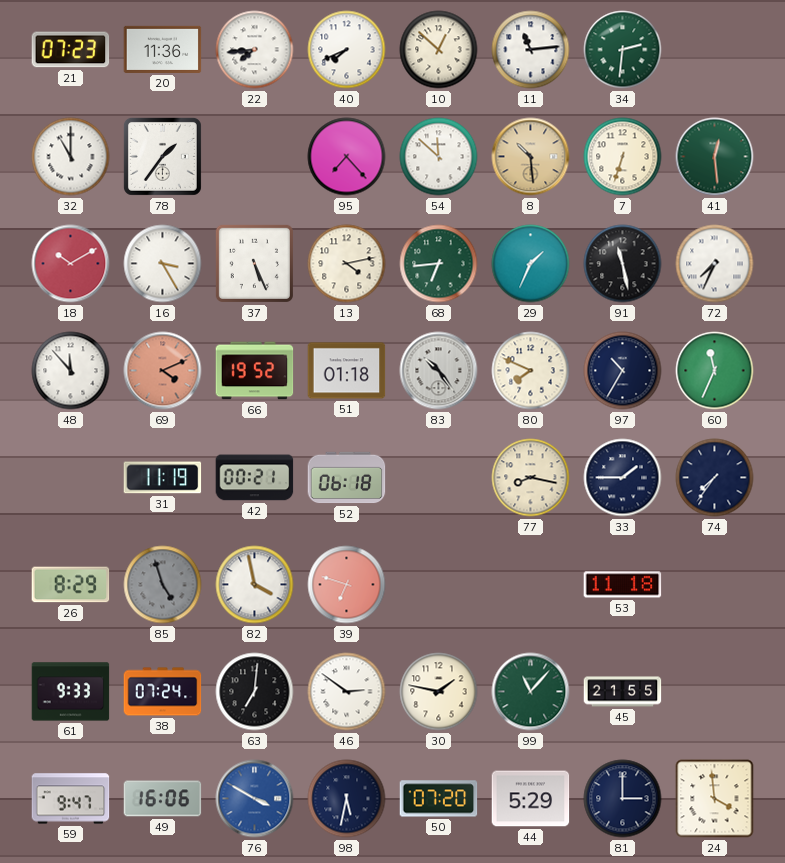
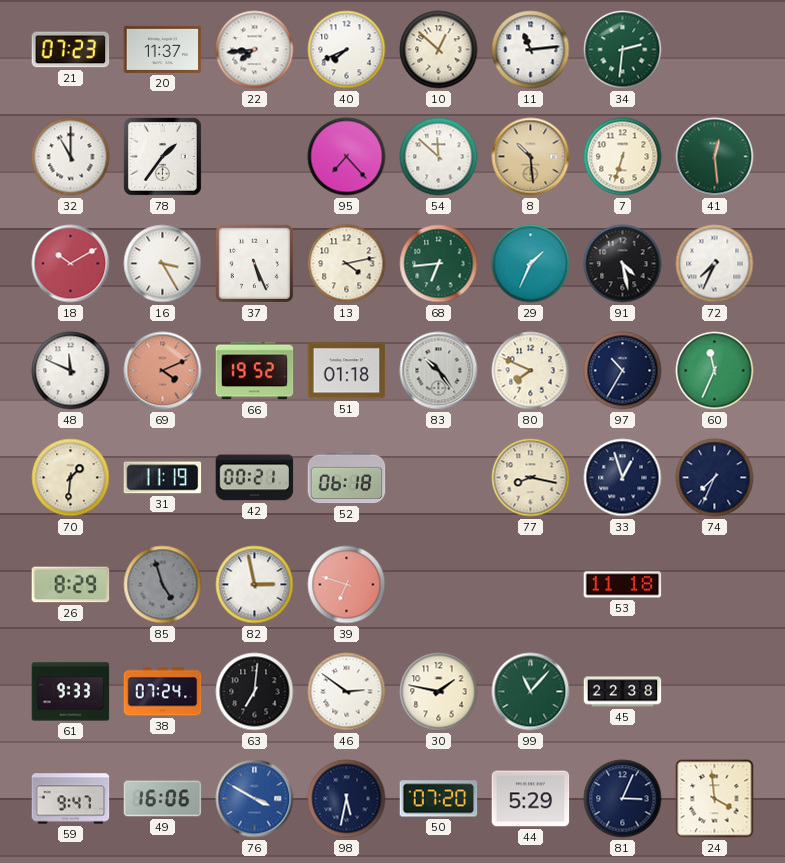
20: 11:36 -> 11:37
91: 11:28 -> 4:28
48: 11:53 -> 11:49
70: none -> 1:31
33: 1:45 -> 12:57
74: 7:36 -> 7:34
82: 3:58 -> 2:58
45: 21:55 -> 22:38
81: 3:00 -> 3:04
